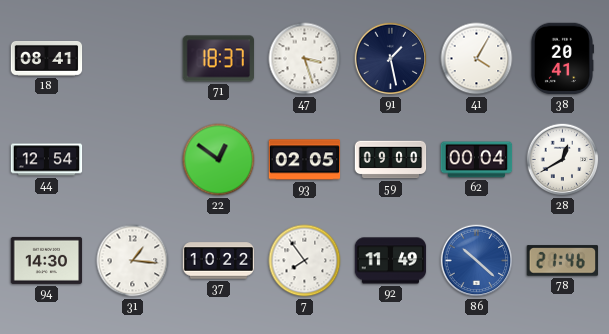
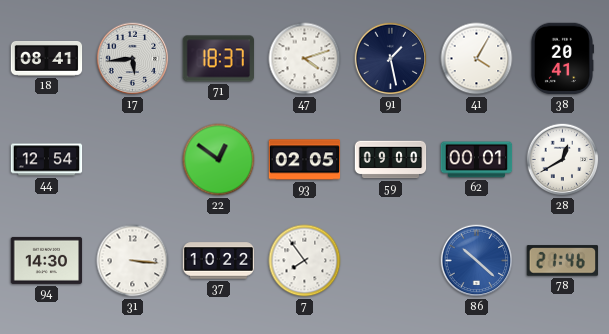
17: none -> 5:44
47: 3:27 -> 4:12
62: 00:04 -> 00:01
31: 1:16 -> 3:16
92: 11:49 -> none
